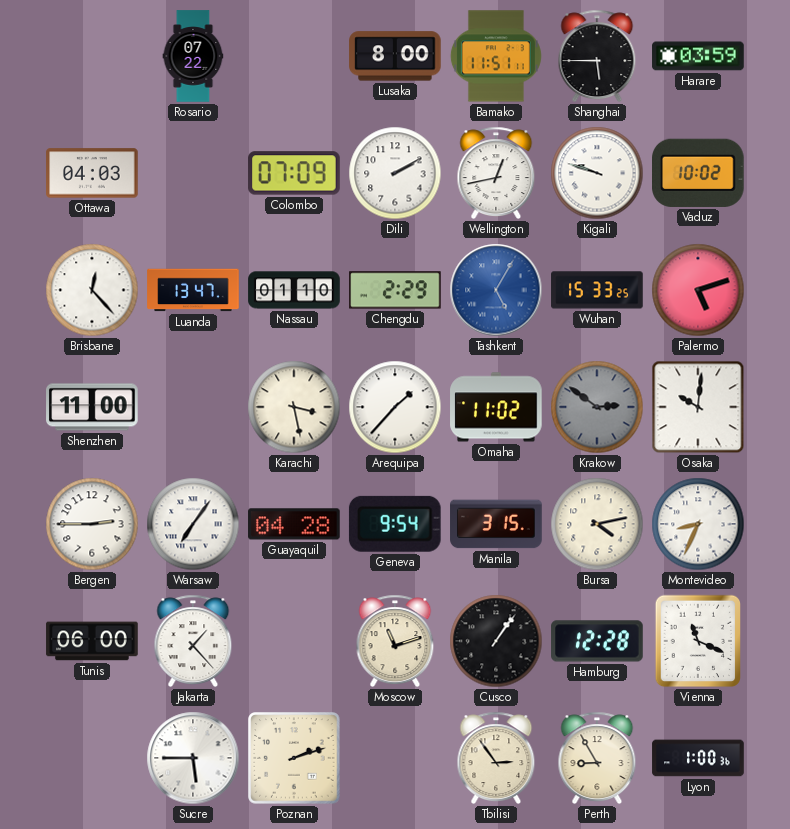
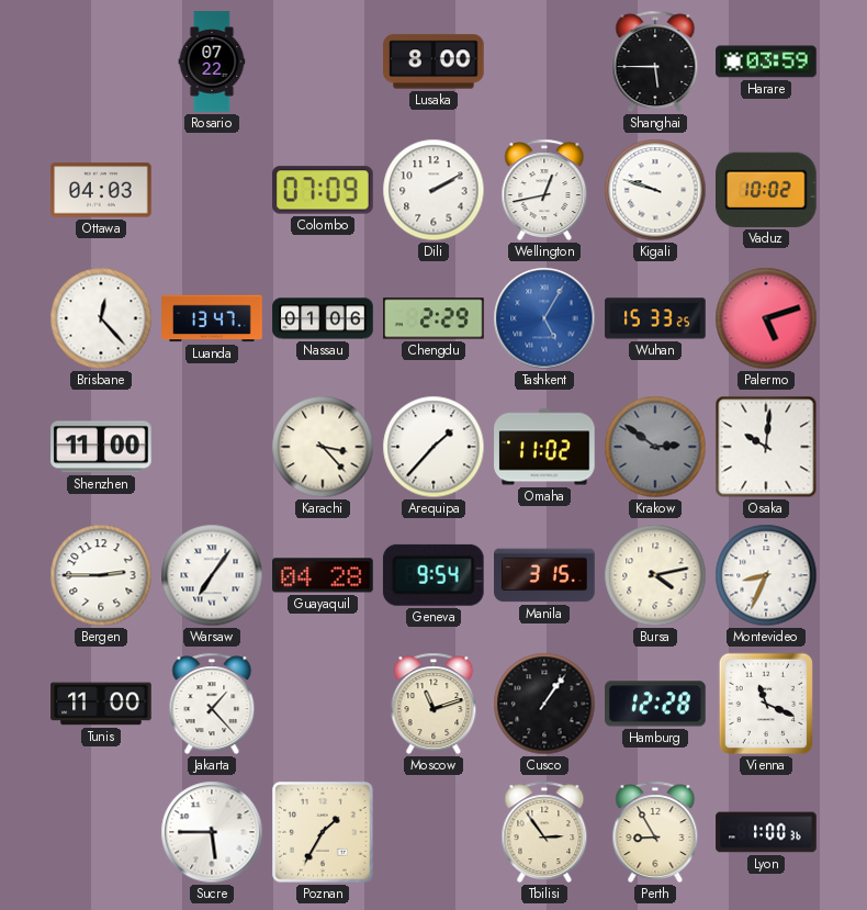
Bamako: 11:51 -> none
Nassau: 01:10 -> 01:06
Karachi: 3:28 -> 3:23
Tunis: 06:00 -> 11:00
Poznan: 2:12 -> 1:35
